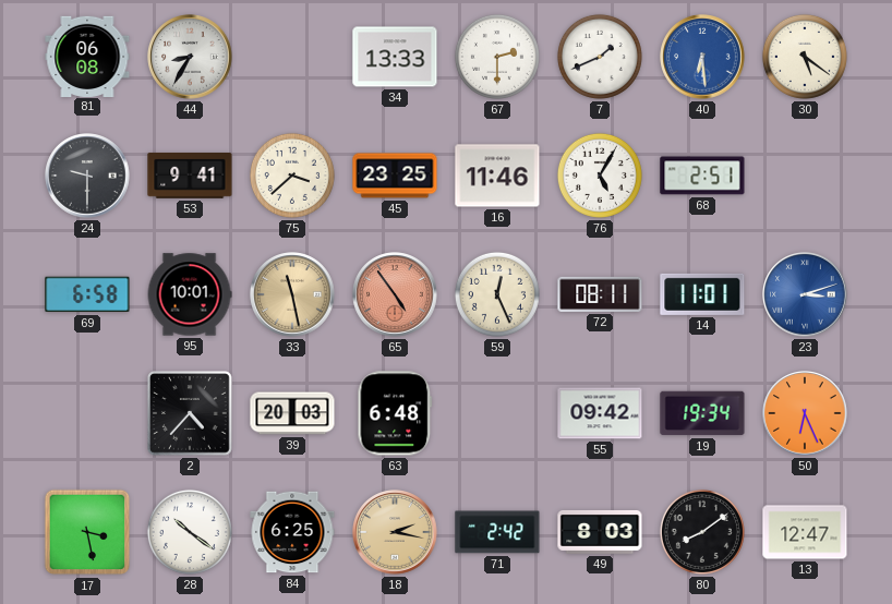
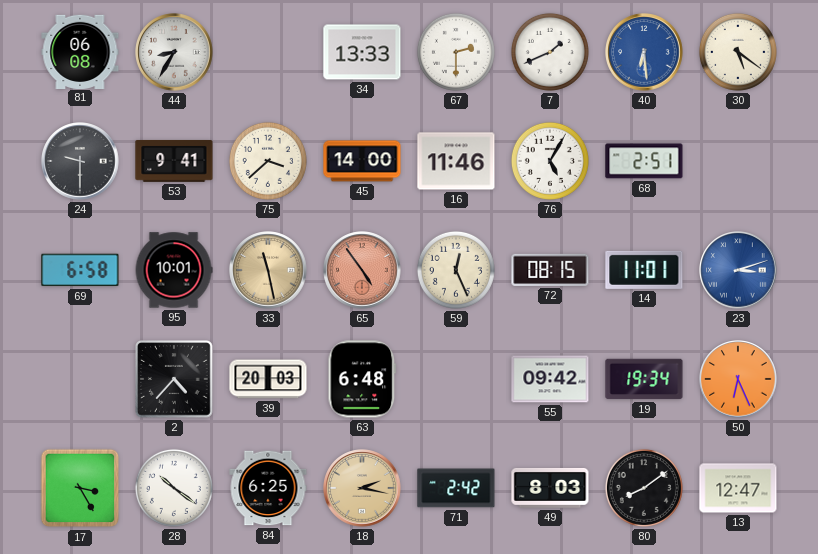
45: 23:25 -> 14:00
72: 08:11 -> 08:15
17: 3:28 -> 3:25
